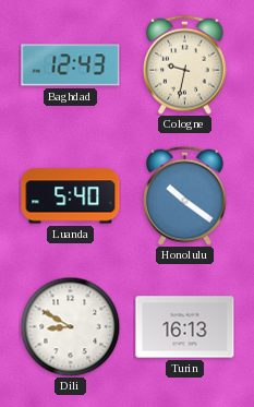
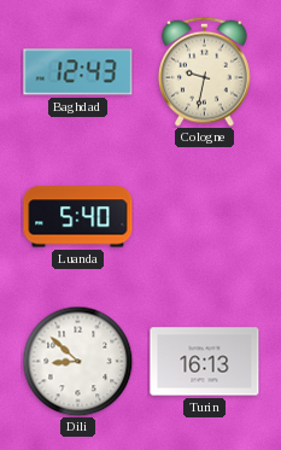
Honolulu: 10:21 -> none
Dili: 8:50 -> 8:52
